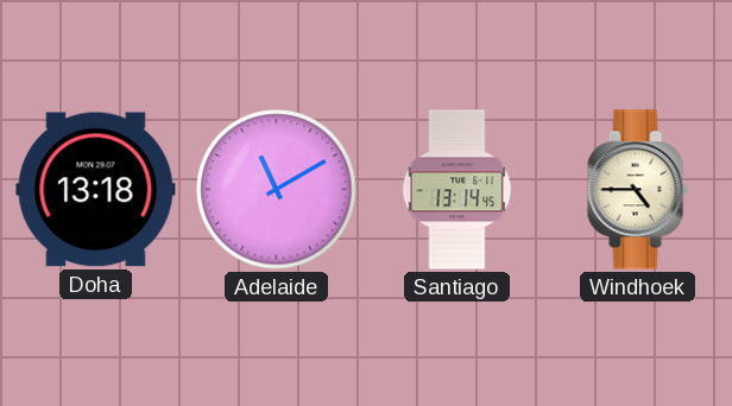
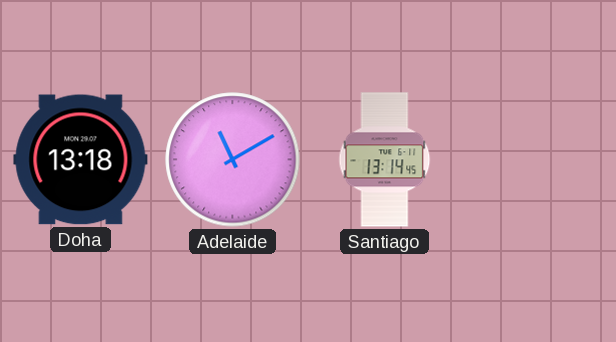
Windhoek: 4:45 -> none
